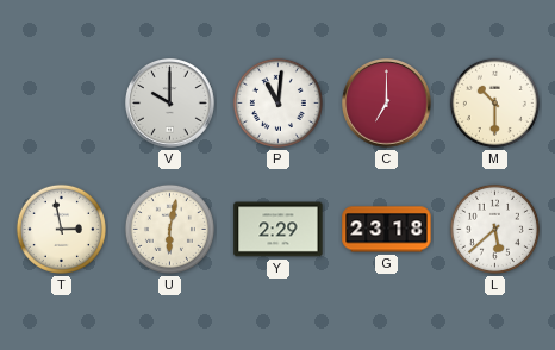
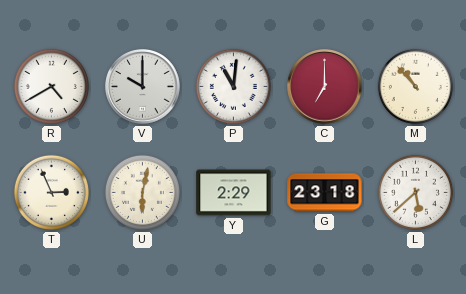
R: none -> 4:40
M: 10:30 -> 10:53
T: 2:58 -> 2:56
